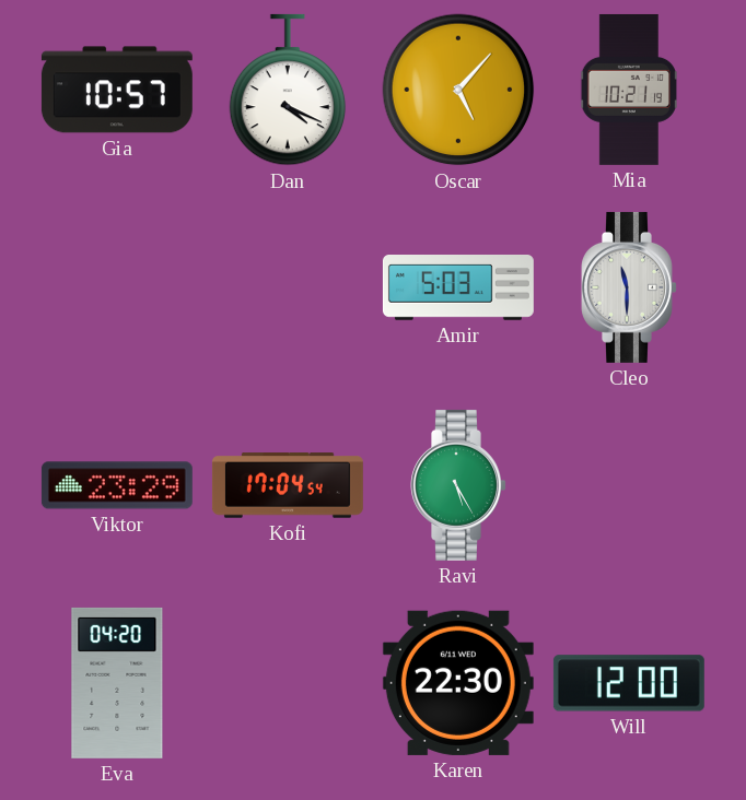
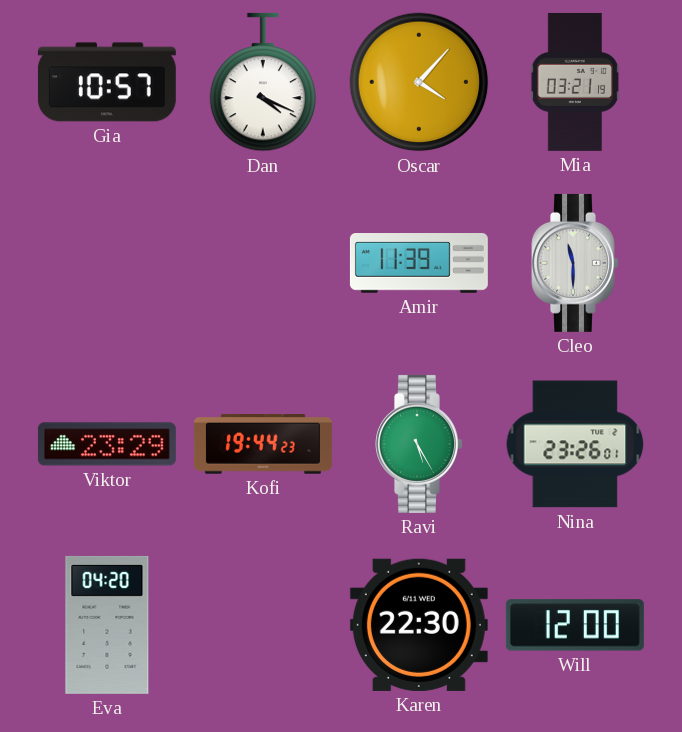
Oscar: 5:07 -> 4:07
Mia: 10:21 -> 03:21
Amir: 5:03 -> 11:39
Kofi: 17:04 -> 19:44
Nina: none -> 23:26
